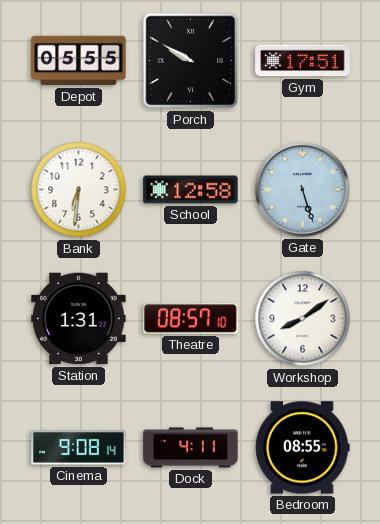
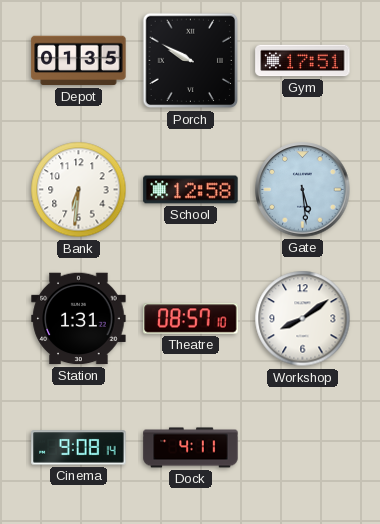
Depot: 05:55 -> 01:35
Gate: 5:27 -> 5:29
Bedroom: 08:55 -> none
